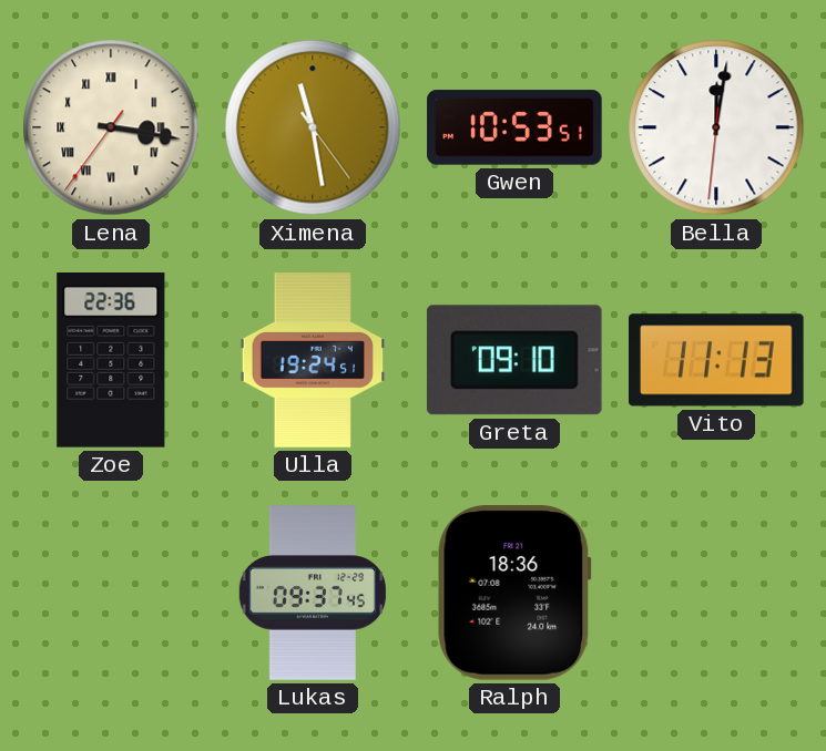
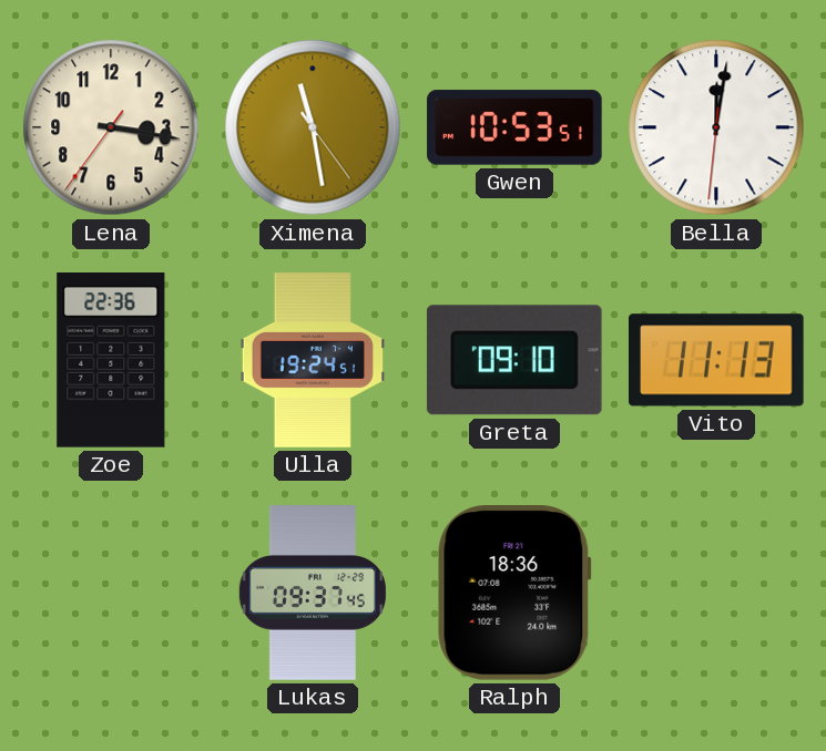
Lena numerals: Roman -> Arabic
